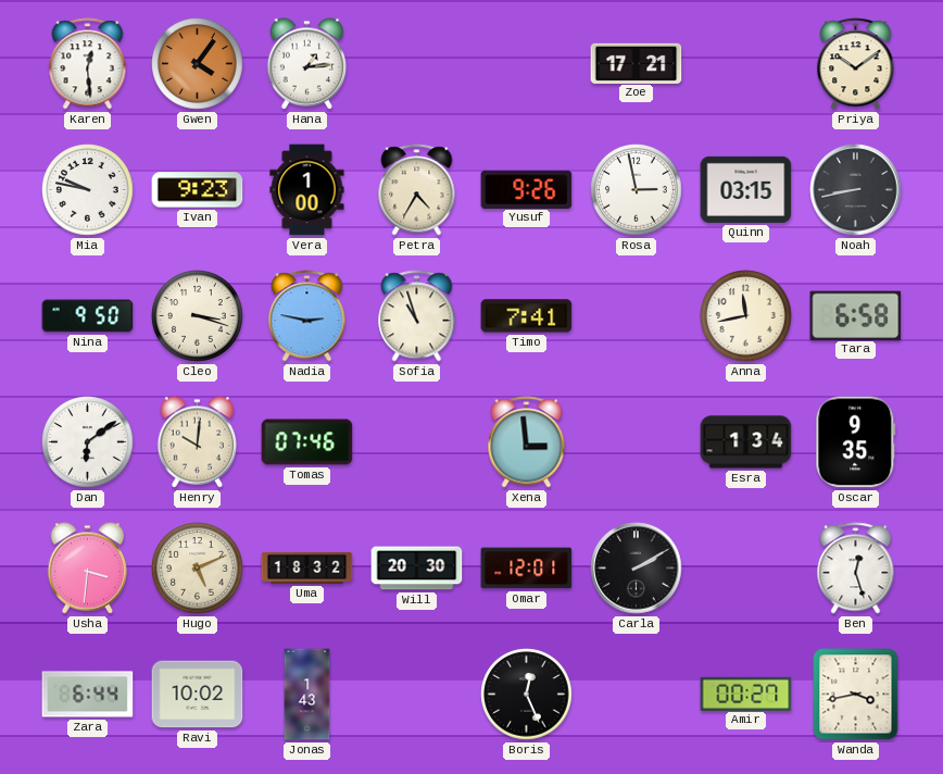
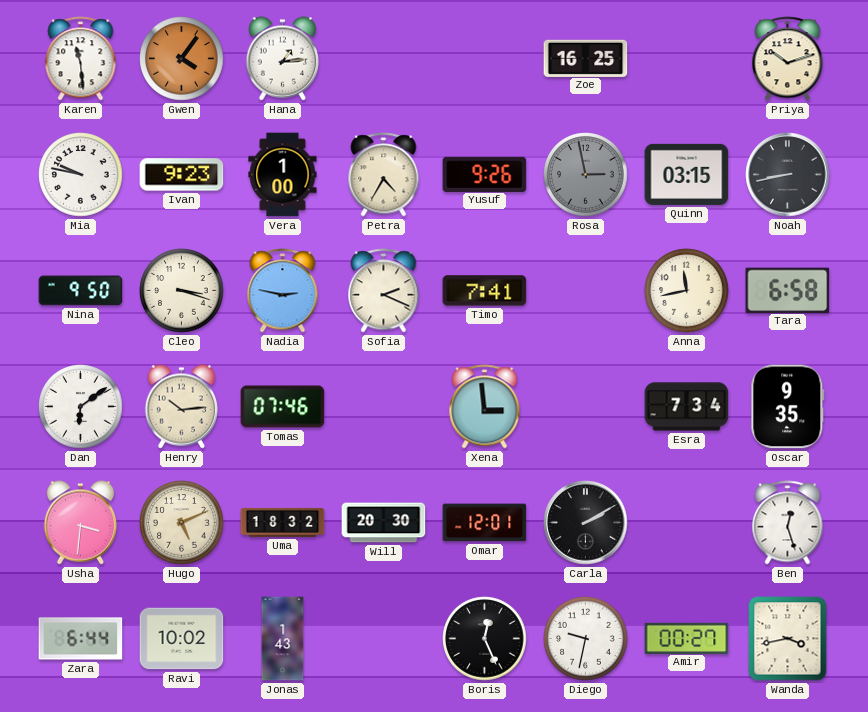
Karen: 12:29 -> 11:29
Zoe: 17:21 -> 16:25
Priya: 10:09 -> 10:12
Rosa dial: white -> grey
Sofia: 10:57 -> 2:19
Henry: 10:01 -> 10:14
Esra: 1:34 -> 7:34
Diego: none -> 9:32
